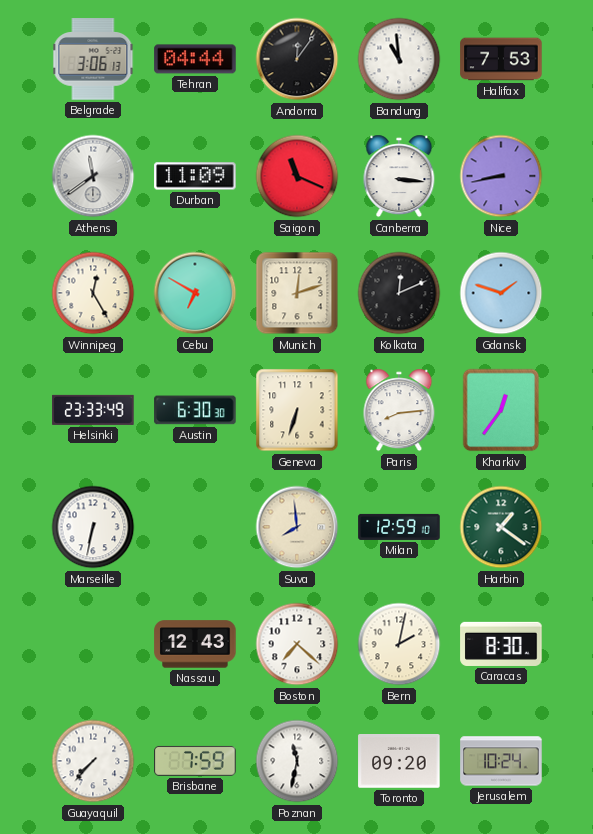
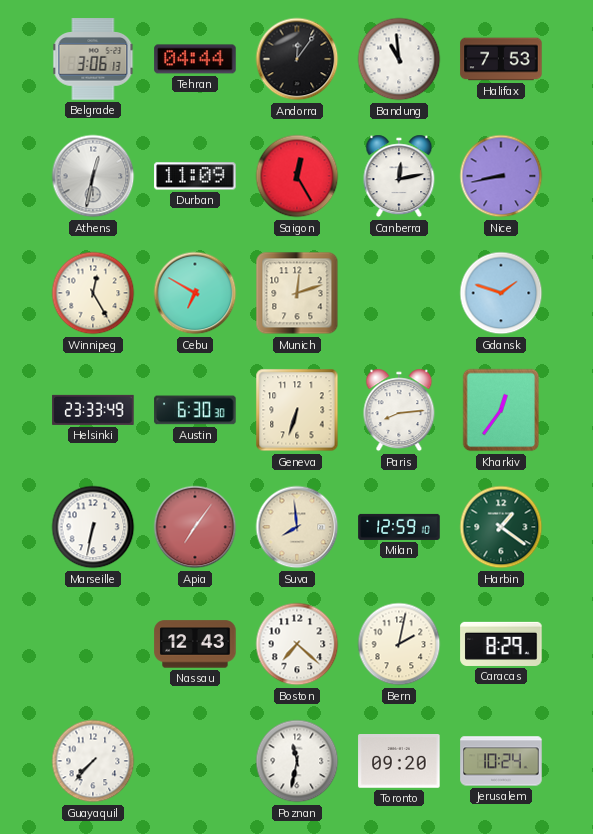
Athens: 11:39 -> 12:32
Saigon: 11:19 -> 12:25
Canberra: 3:16 -> 12:13
Kolkata: 12:11 -> none
Apia: none -> 7:06
Caracas: 8:30 -> 8:29
Brisbane: 7:59 -> none
